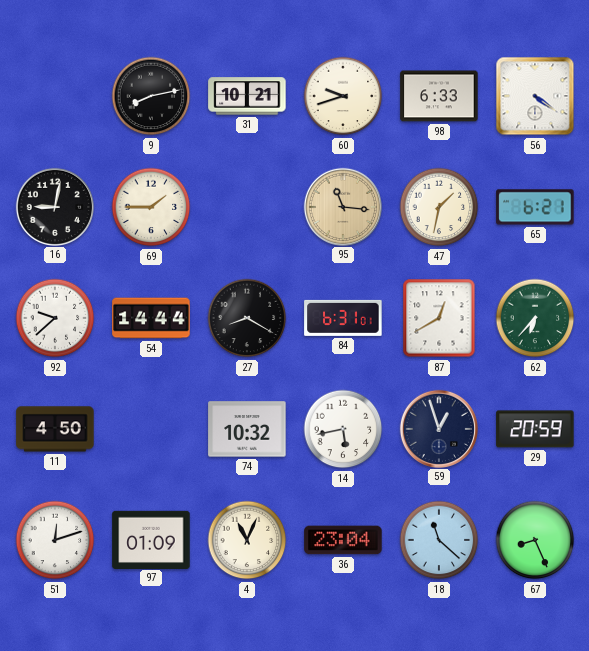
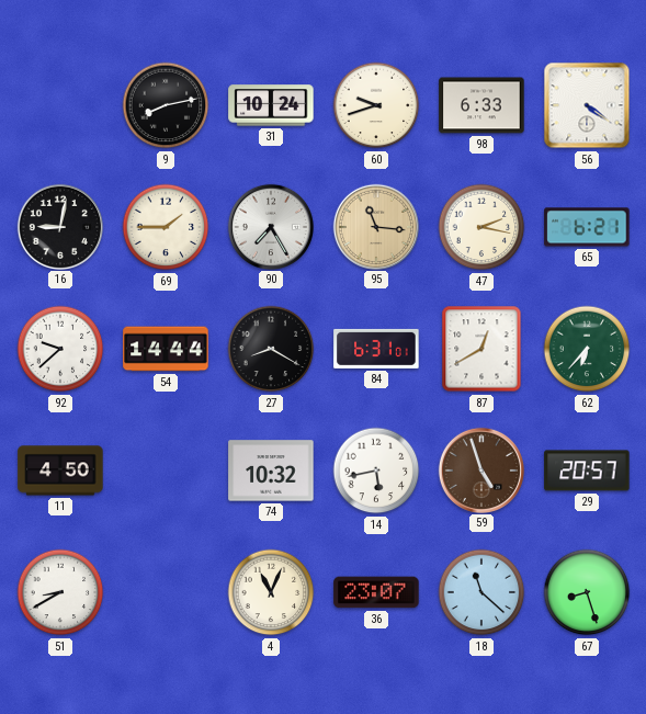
31: 10:21 -> 10:24
90: none -> 7:25
47: 1:32 -> 2:17
59: 12:57 -> 4:57
59 dial: navy -> brown
29: 20:59 -> 20:57
51: 12:12 -> 8:40
97: 01:09 -> none
36: 23:04 -> 23:07
67: 8:26 -> 8:27
